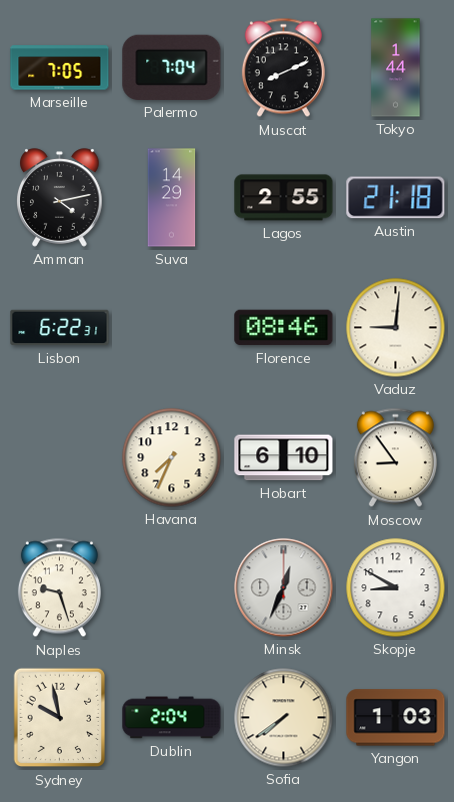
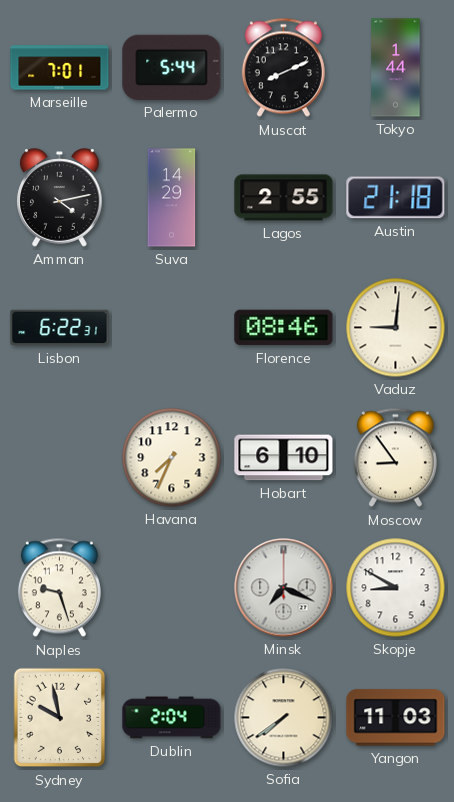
Marseille: 7:05 -> 7:01
Palermo: 7:04 -> 5:44
Minsk: 12:34 -> 7:19
Yangon: 1:03 -> 11:03
